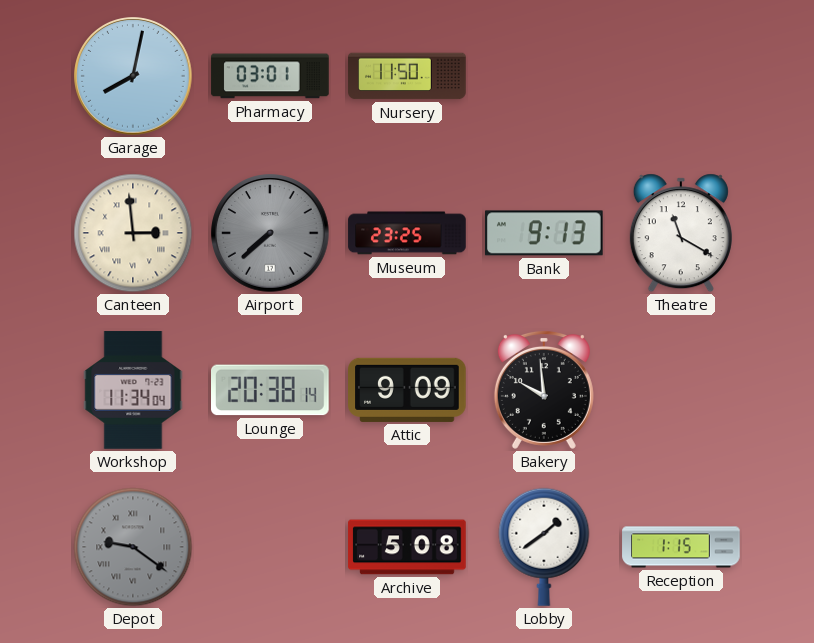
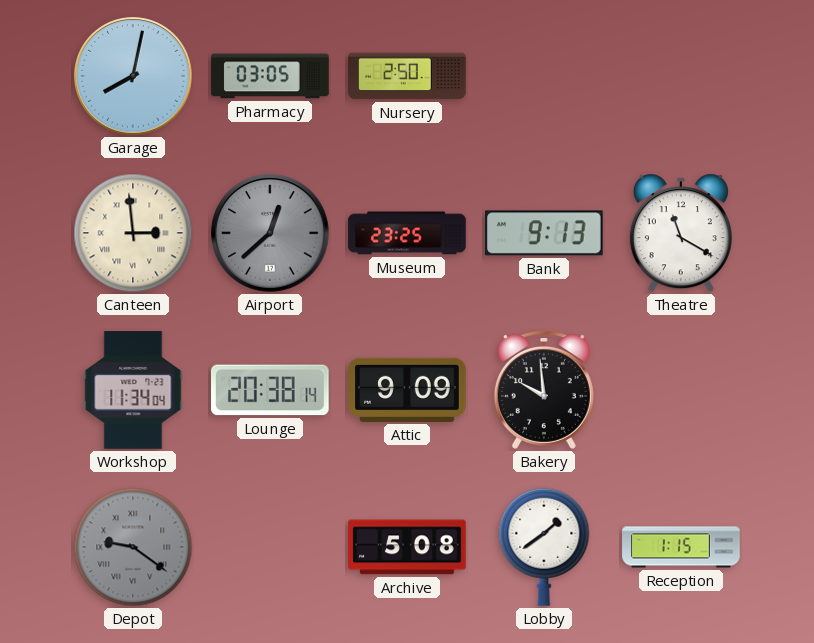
Pharmacy: 03:01 -> 03:05
Nursery: 11:50 -> 2:50
Airport: 7:38 -> 12:38
